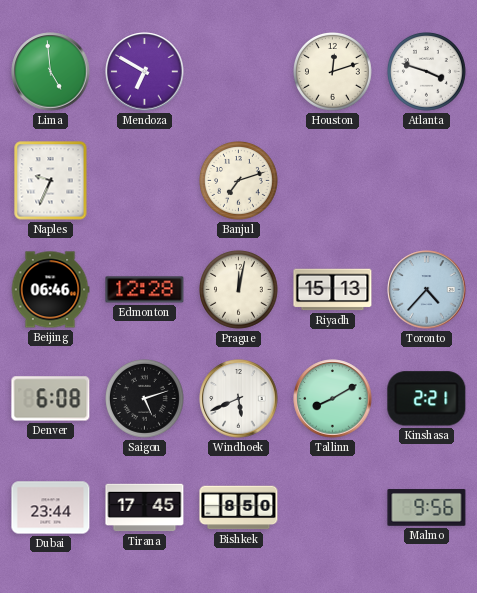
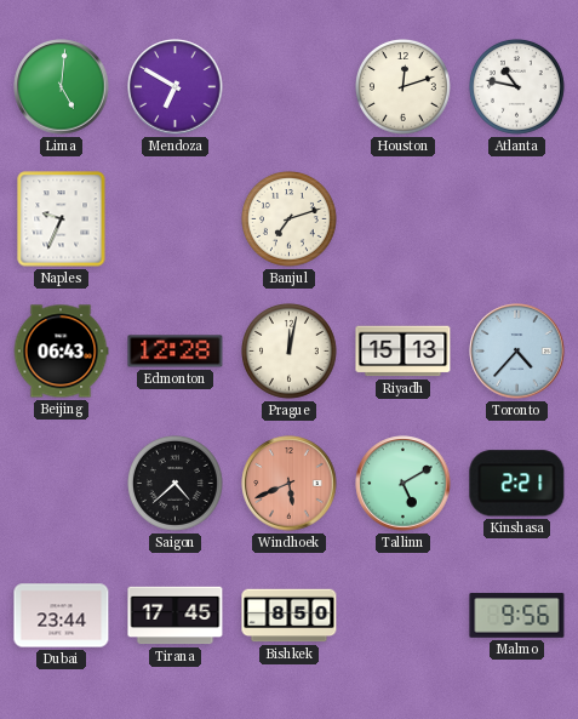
Lima: 4:59 -> 5:01
Atlanta: 3:48 -> 10:47
Beijing: 06:46 -> 06:43
Denver: 6:08 -> none
Saigon: 5:12 -> 4:38
Windhoek dial: white -> salmon
Tallinn: 8:10 -> 5:10
